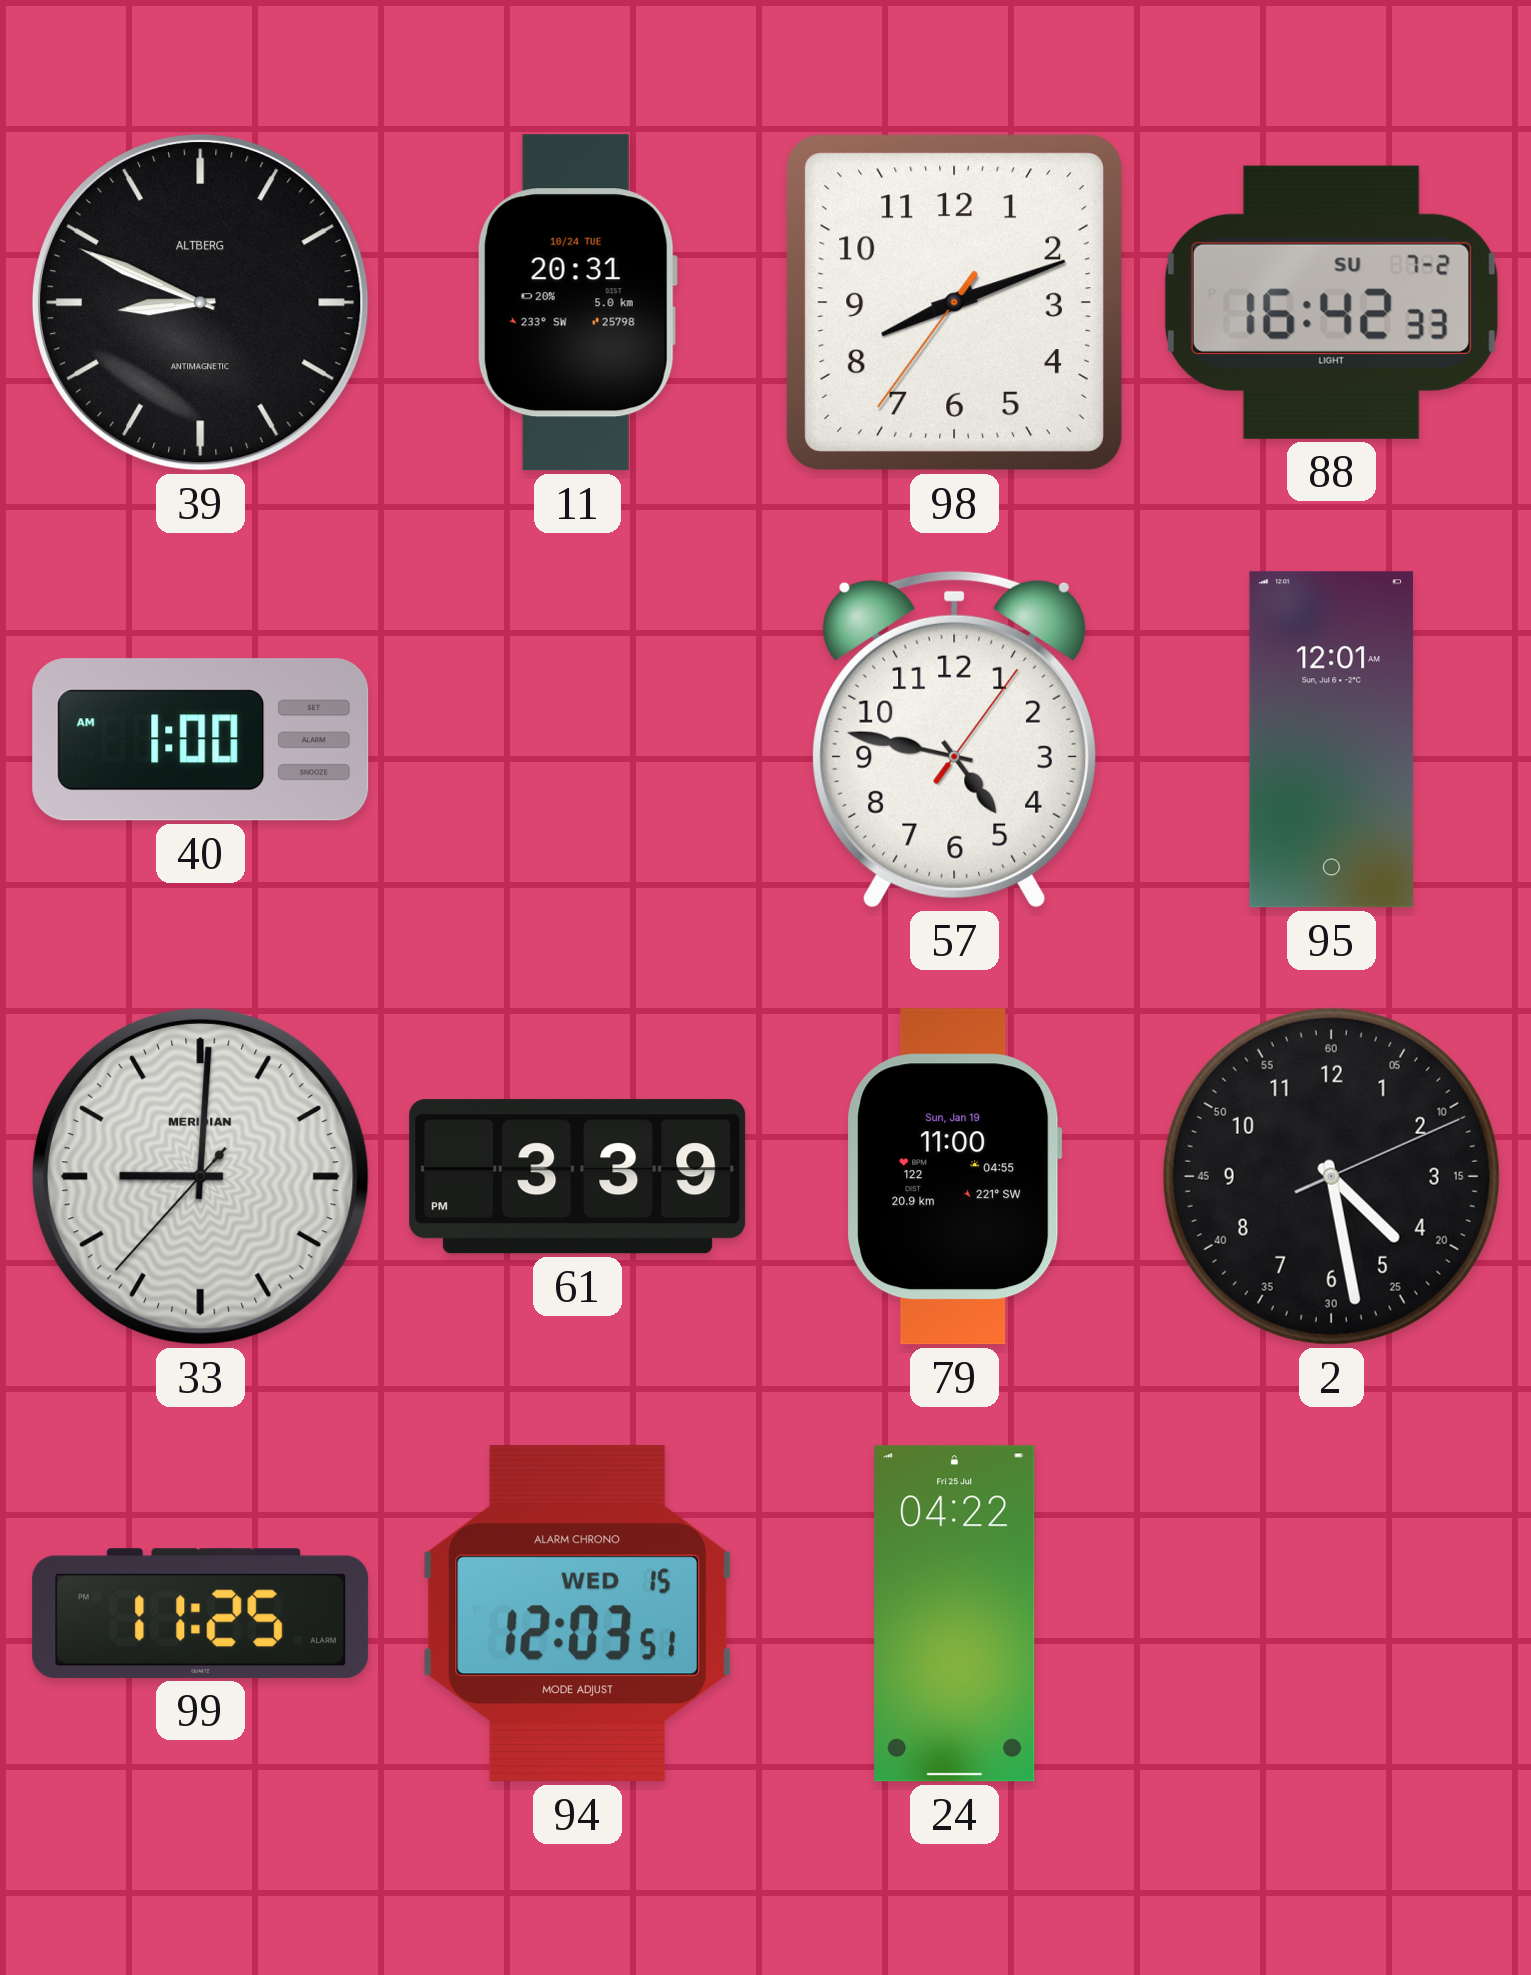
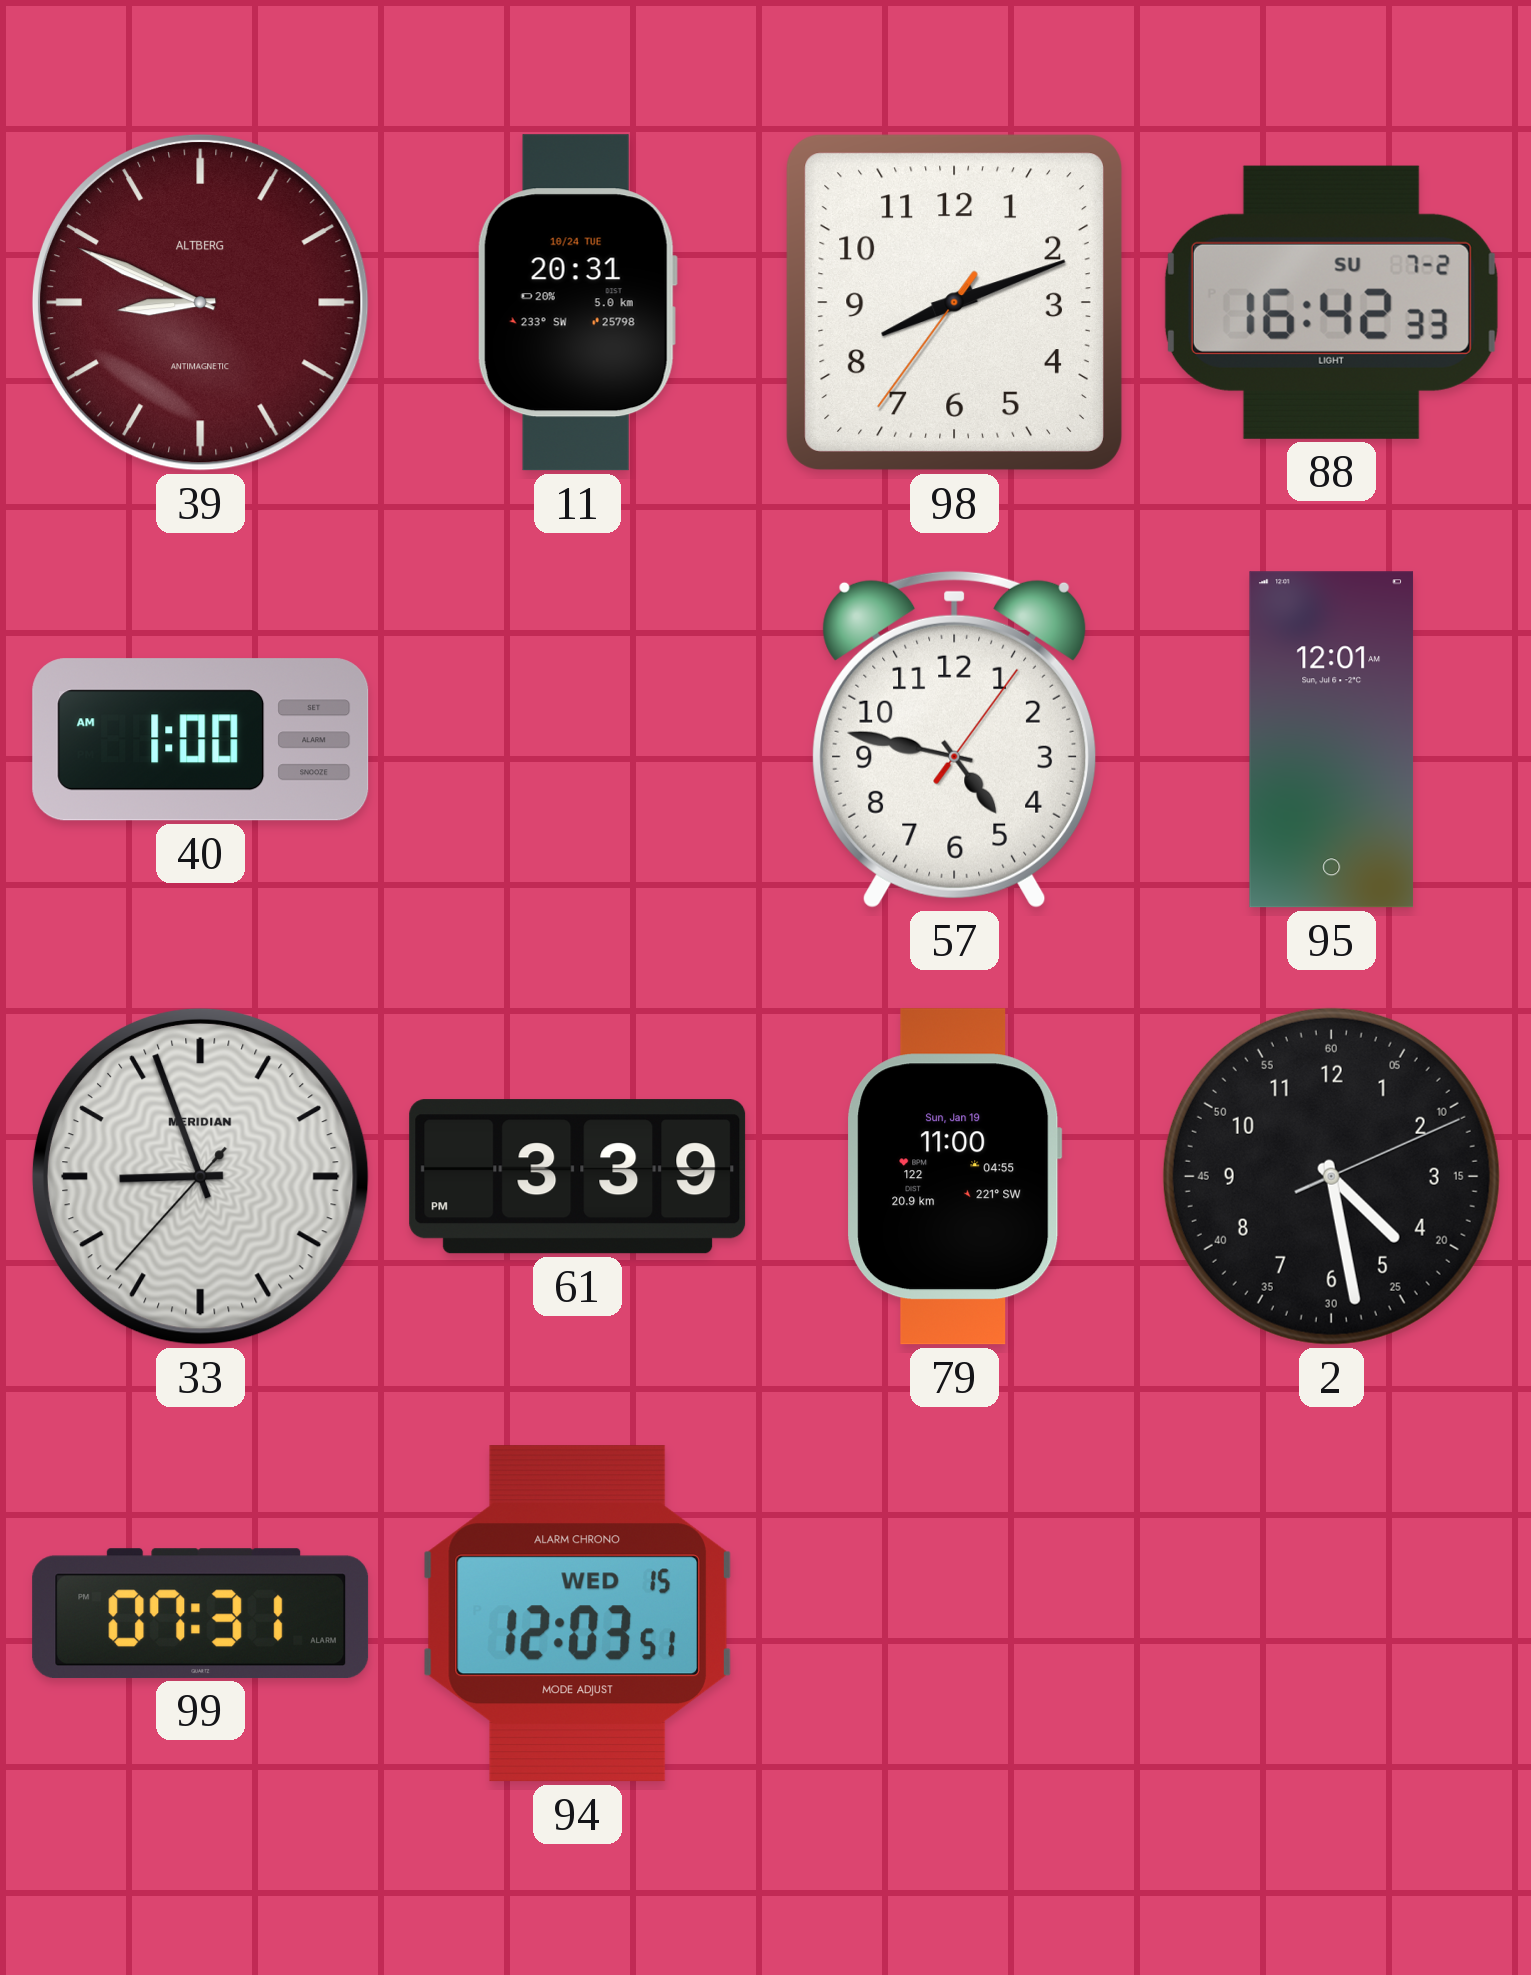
39 dial: black -> burgundy
33: 9:00 -> 8:56
99: 11:25 -> 07:31
24: 04:22 -> none
